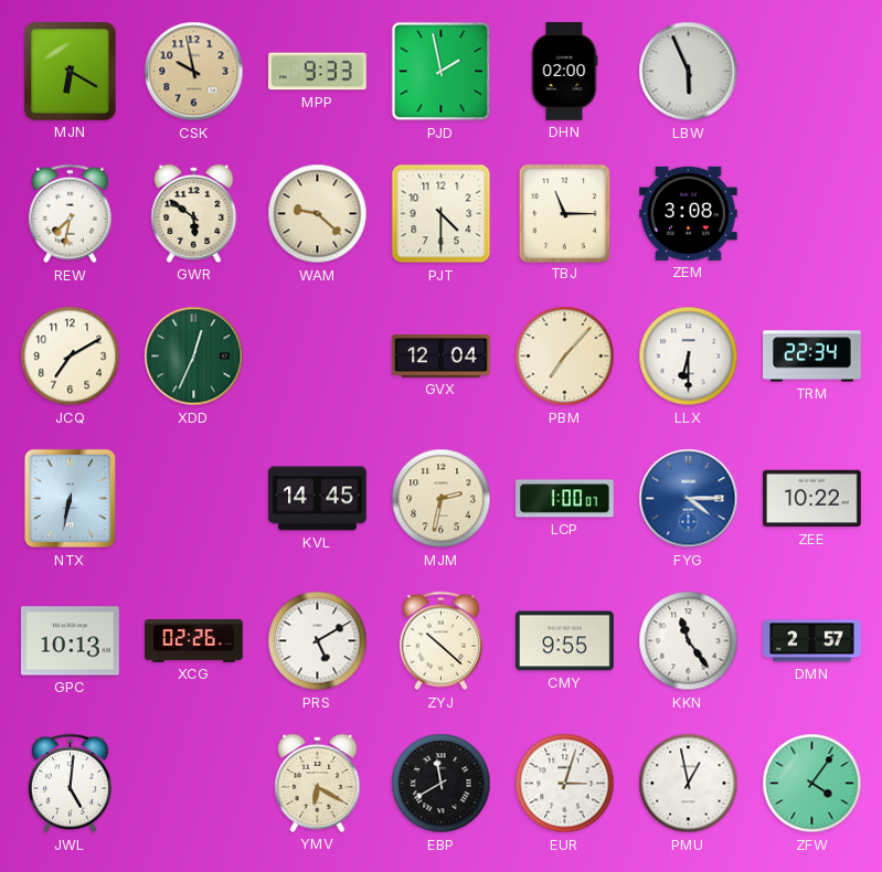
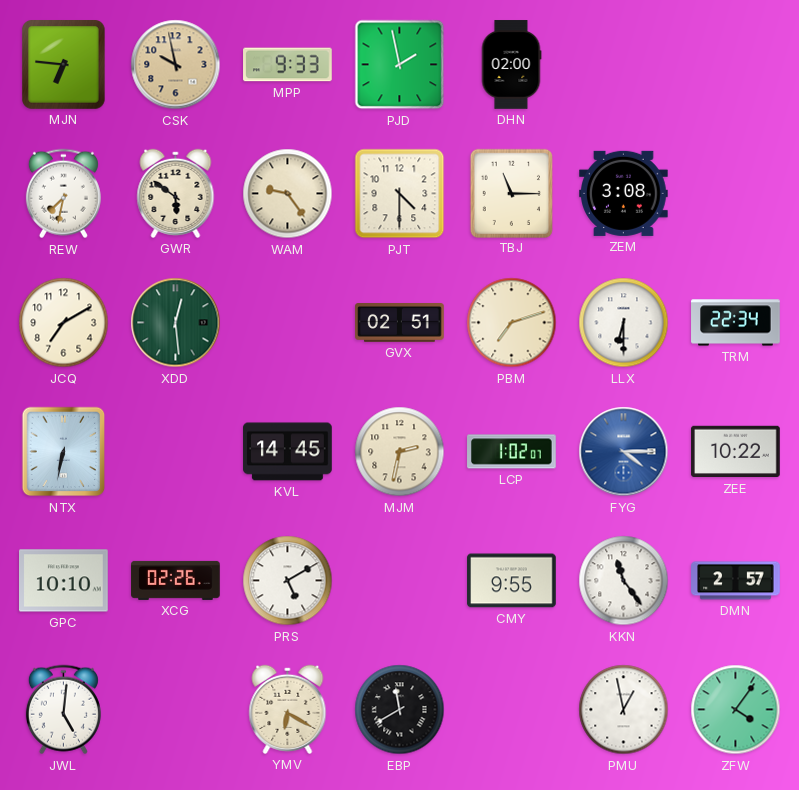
MJN: 6:20 -> 6:46
LBW: 5:56 -> none
WAM: 9:22 -> 9:24
XDD: 12:34 -> 12:29
GVX: 12:04 -> 02:51
PBM: 7:07 -> 7:12
LCP: 1:00 -> 1:02
GPC: 10:13 -> 10:10
ZYJ: 10:22 -> none
EUR: 3:03 -> none
